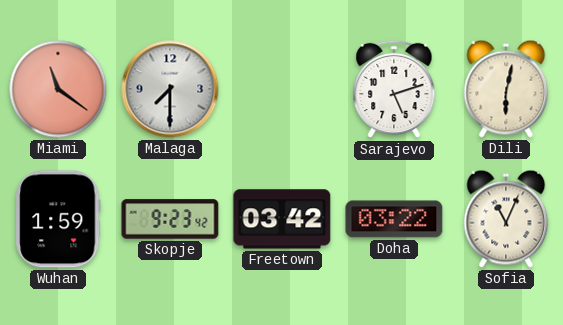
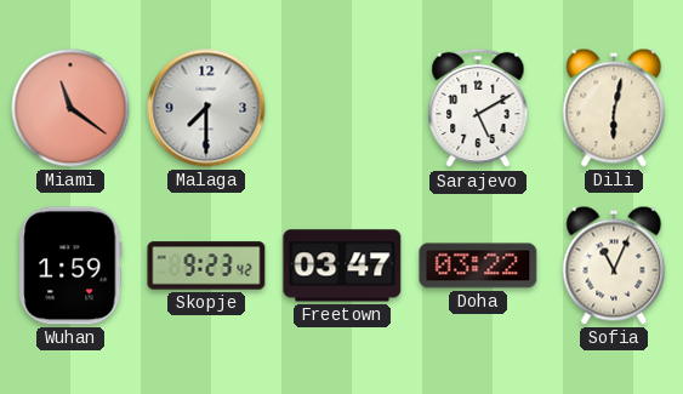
Sarajevo: 5:12 -> 5:10
Freetown: 03:42 -> 03:47
